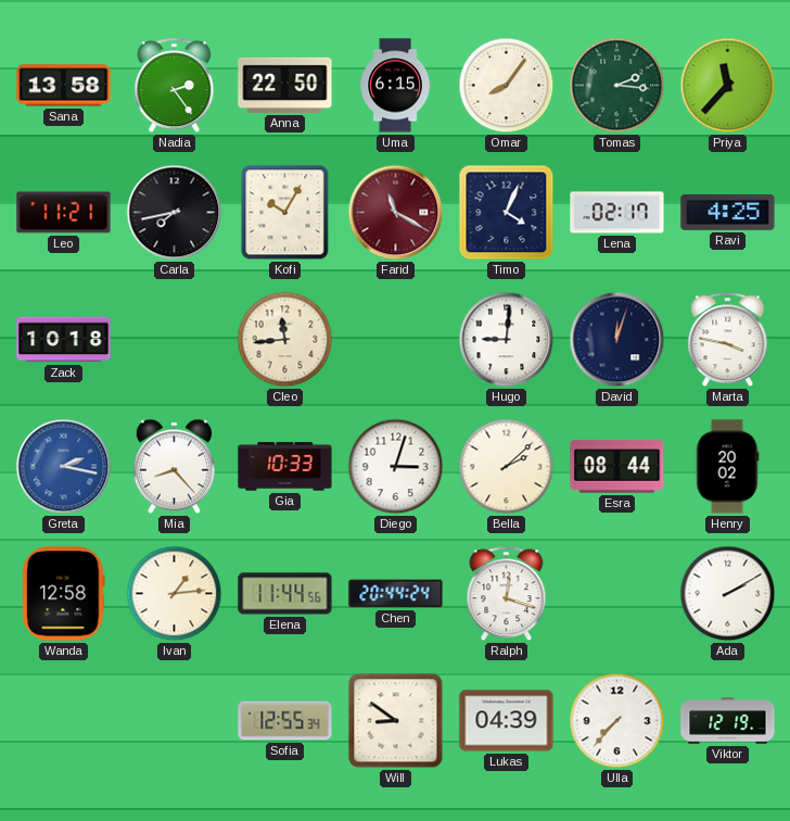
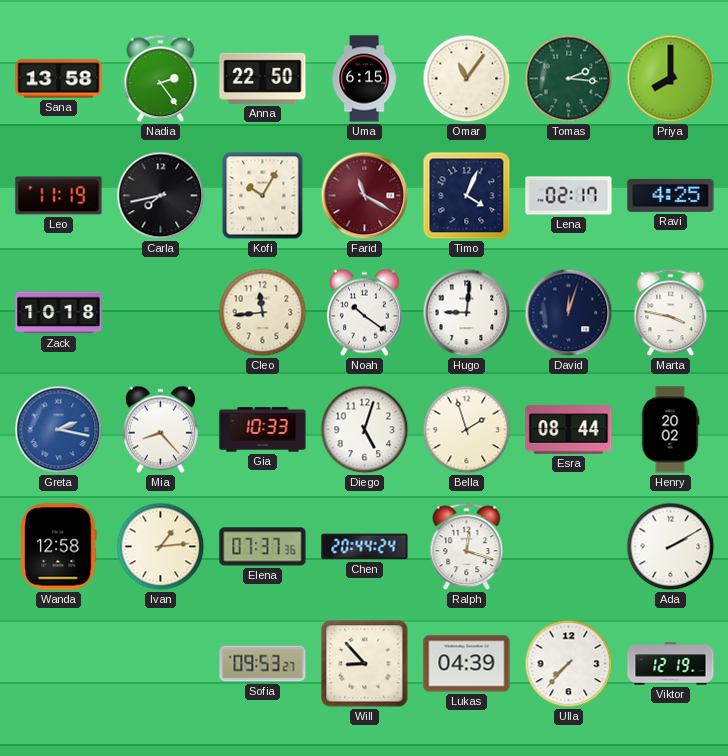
Omar: 8:06 -> 11:06
Priya: 11:37 -> 8:00
Leo: 11:21 -> 11:19
Noah: none -> 10:21
Diego: 3:03 -> 5:03
Bella: 2:08 -> 1:57
Elena: 11:44 -> 07:37
Sofia: 12:55 -> 09:53
Will: 8:51 -> 8:53
